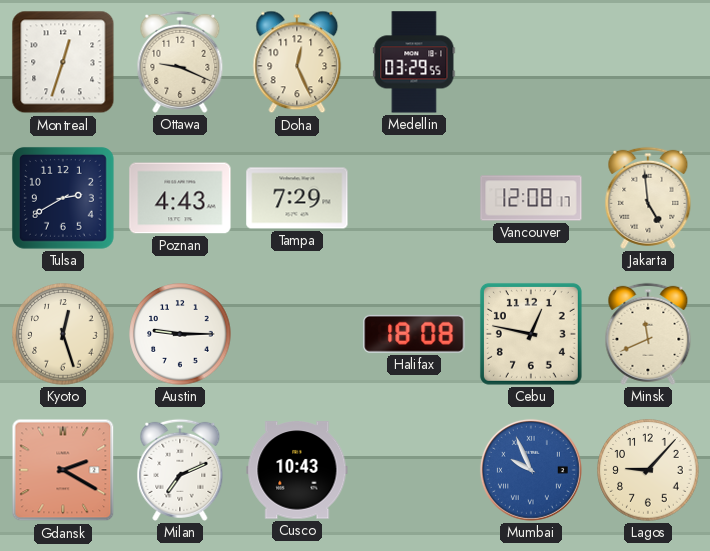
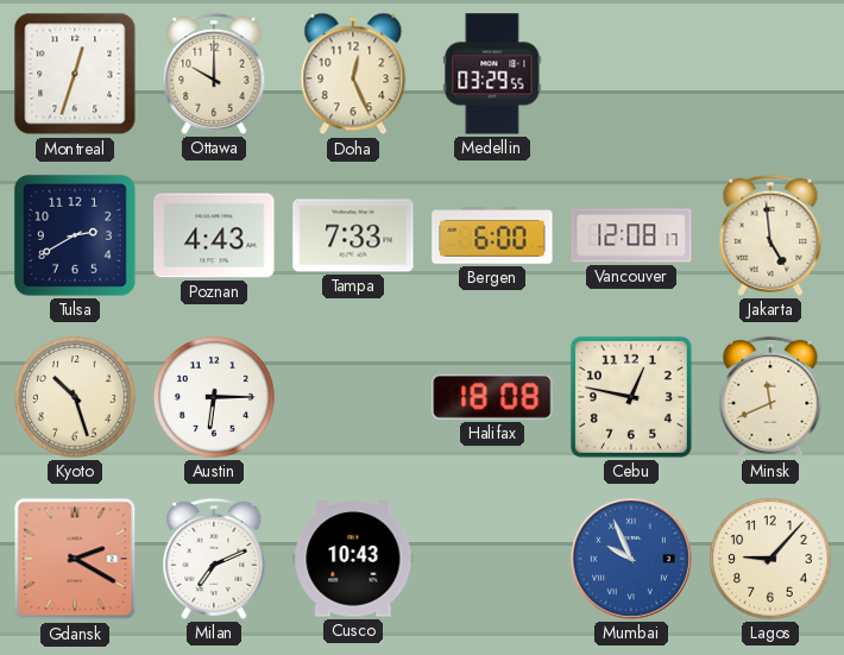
Ottawa: 9:19 -> 10:00
Tampa: 7:29 -> 7:33
Bergen: none -> 6:00
Kyoto: 12:27 -> 10:27
Austin: 9:15 -> 6:15
